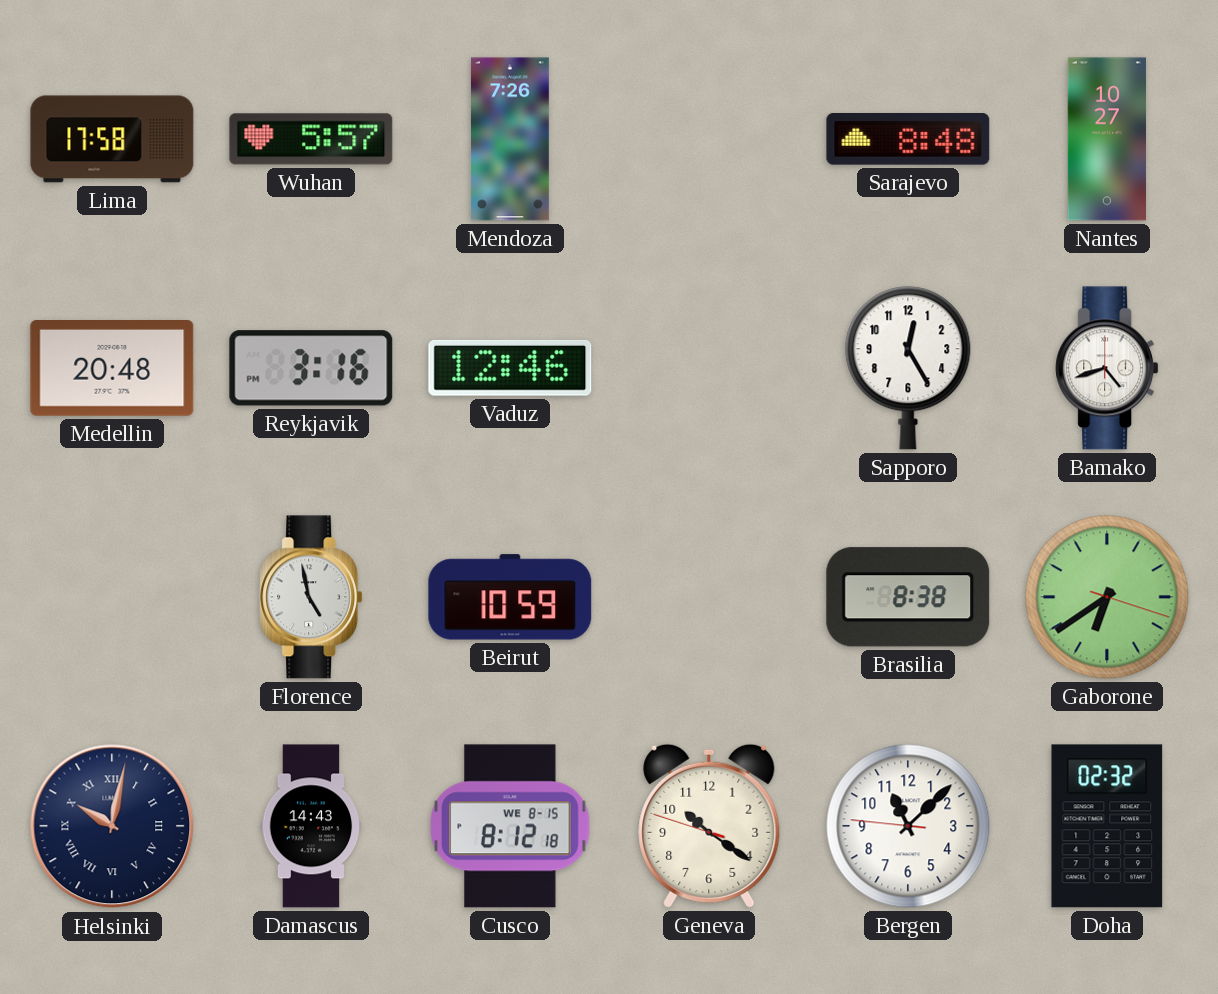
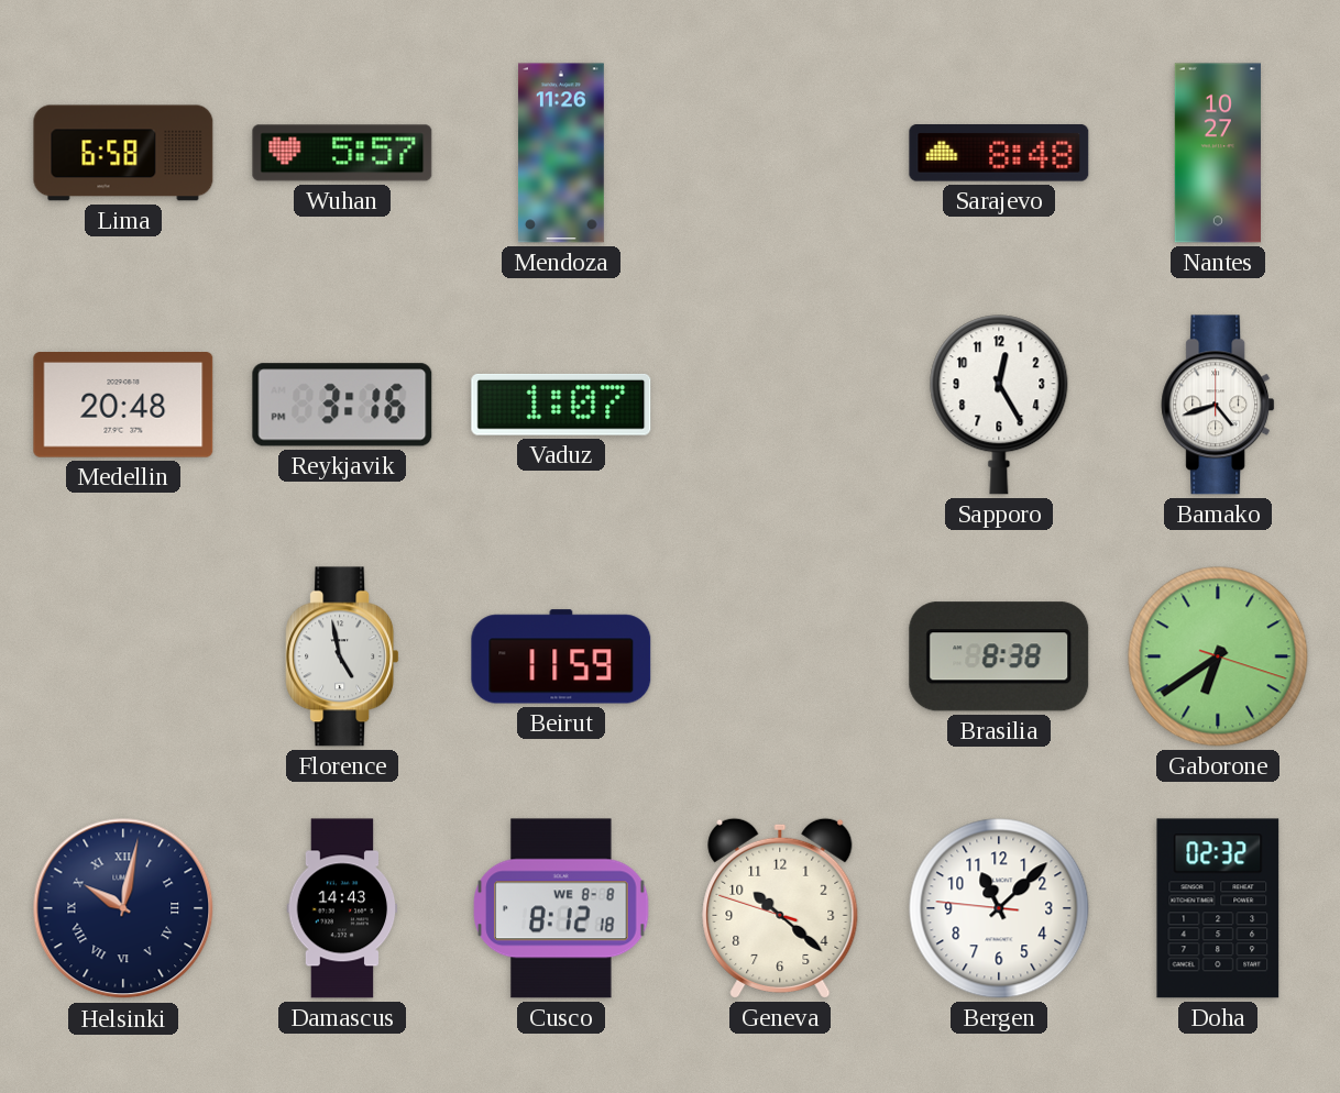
Lima: 17:58 -> 6:58
Mendoza: 7:26 -> 11:26
Vaduz: 12:46 -> 1:07
Beirut: 10:59 -> 11:59
Cusco date: WE 8-15 -> WE 8-8
Geneva: 10:20 -> 10:21
